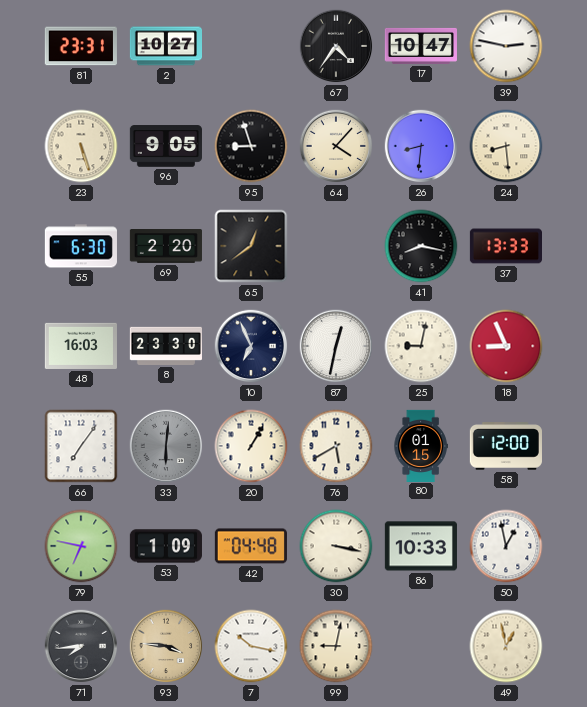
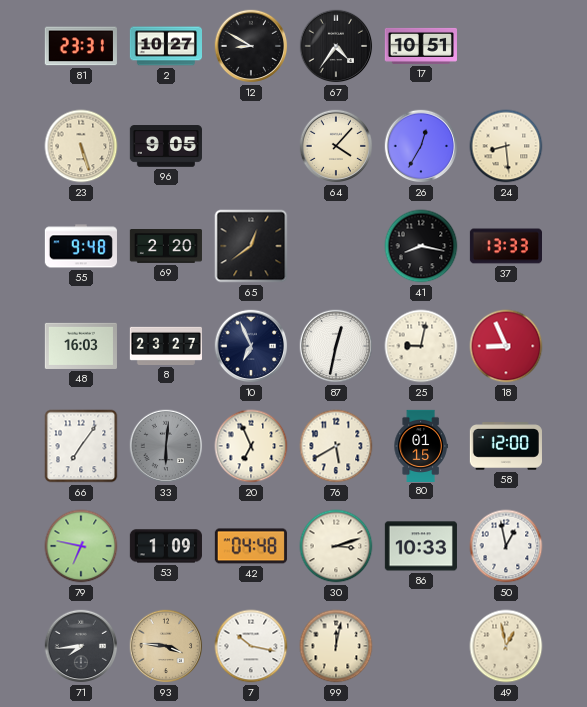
12: none -> 8:50
17: 10:47 -> 10:51
39: 2:47 -> none
95: 8:57 -> none
26: 8:31 -> 12:35
55: 6:30 -> 9:48
8: 23:30 -> 23:27
20: 1:05 -> 6:56
30: 3:17 -> 3:12
99: 9:02 -> 12:02
